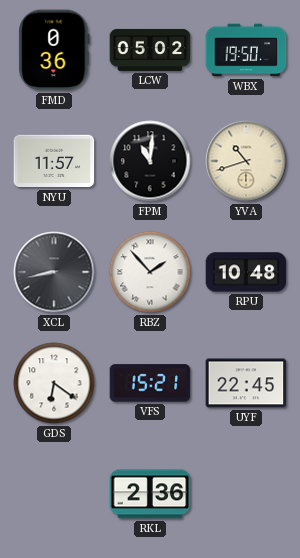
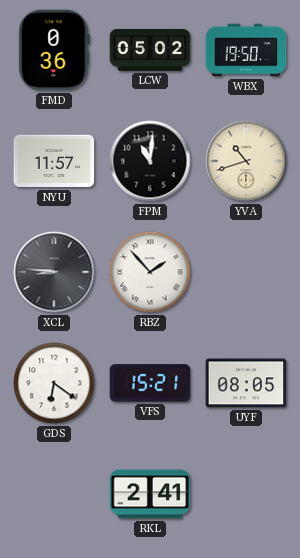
XCL: 8:43 -> 8:46
RPU: 10:48 -> none
UYF: 22:45 -> 08:05
RKL: 2:36 -> 2:41
